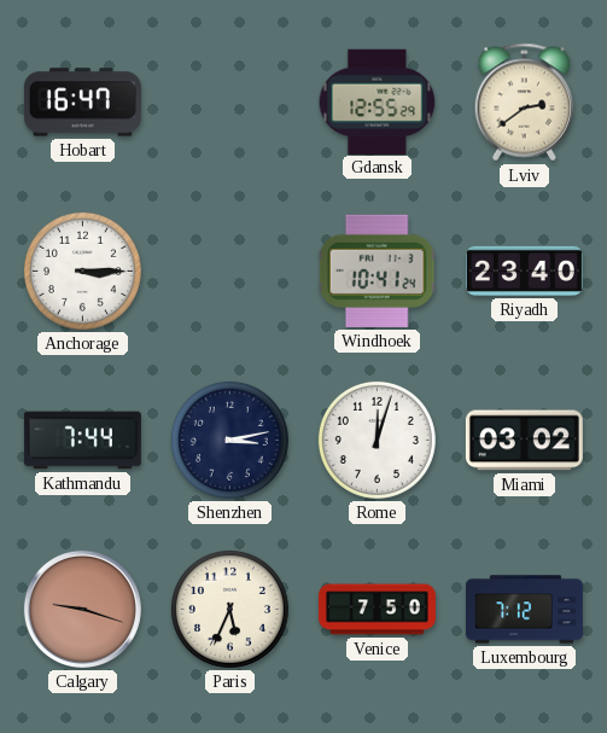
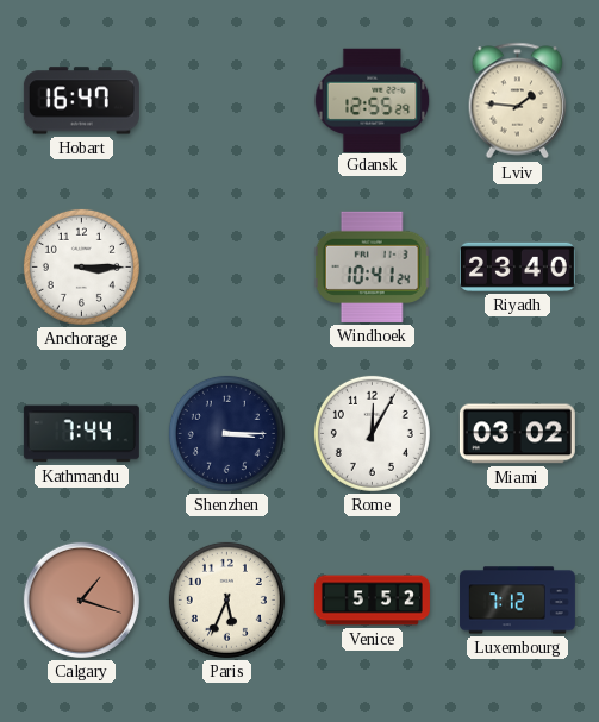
Lviv: 2:39 -> 1:46
Shenzhen: 3:13 -> 3:15
Rome: 12:03 -> 12:05
Calgary: 9:18 -> 1:18
Venice: 7:50 -> 5:52
